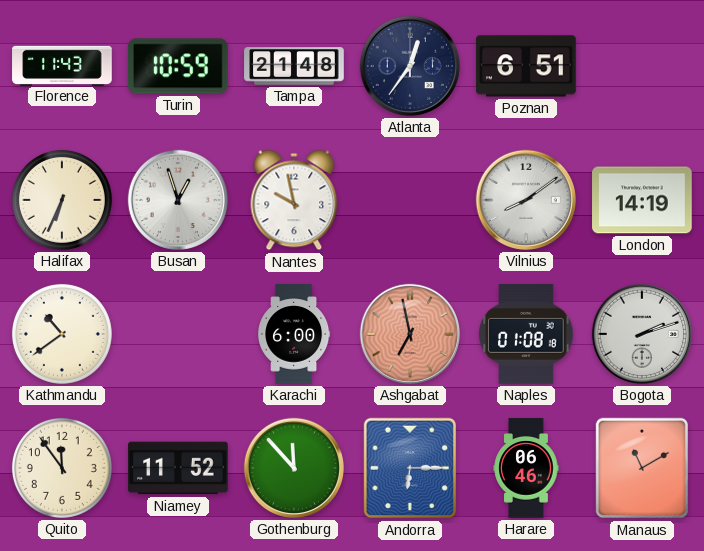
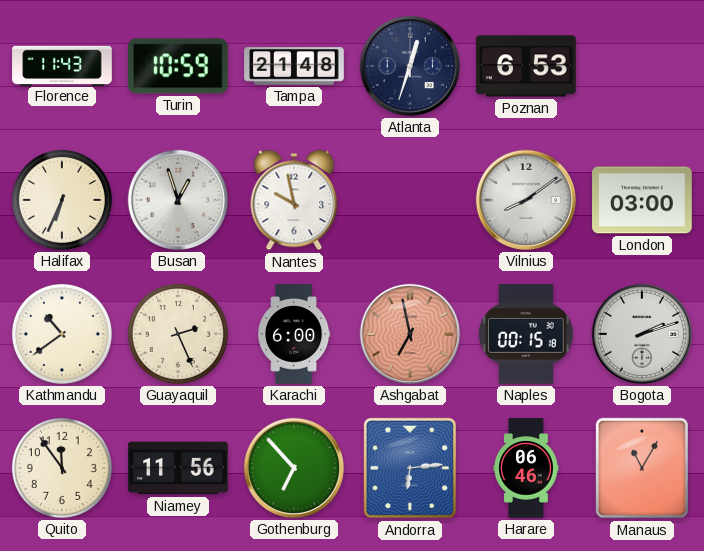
Atlanta: 12:36 -> 12:33
Poznan: 6:51 -> 6:53
London: 14:19 -> 03:00
Guayaquil: none -> 2:26
Naples: 01:08 -> 00:15
Niamey: 11:52 -> 11:56
Gothenburg: 11:53 -> 6:53
Andorra: 6:15 -> 6:14
Manaus: 11:10 -> 11:05
